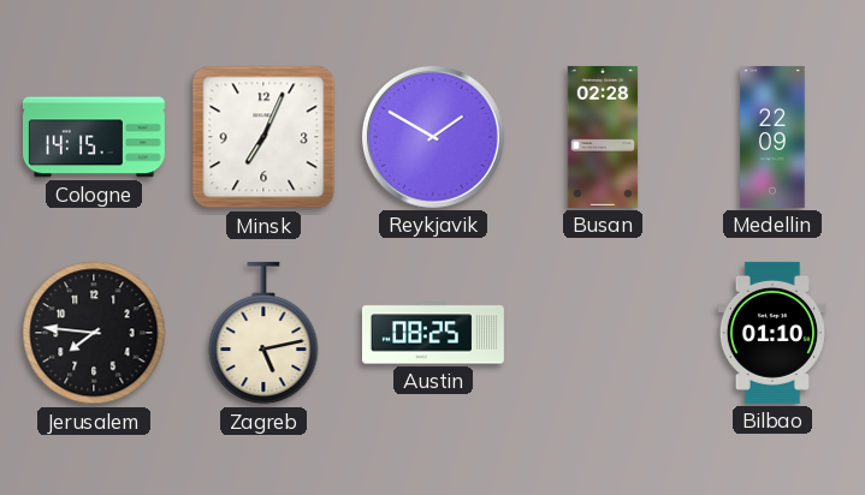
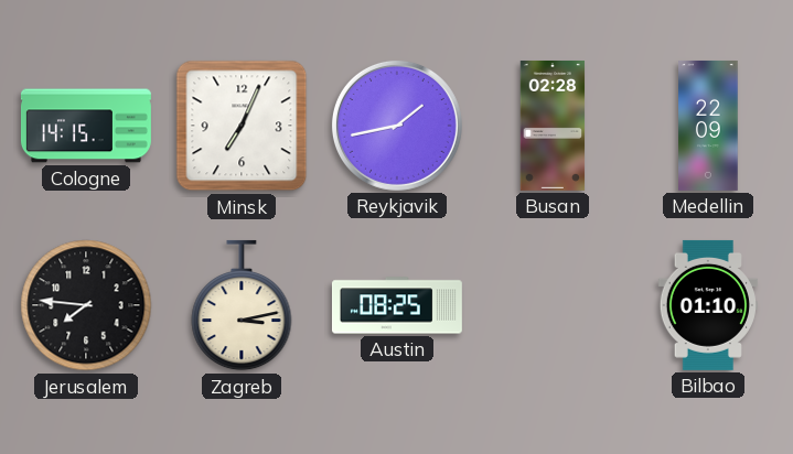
Reykjavik: 1:50 -> 1:43
Zagreb: 5:13 -> 3:13
